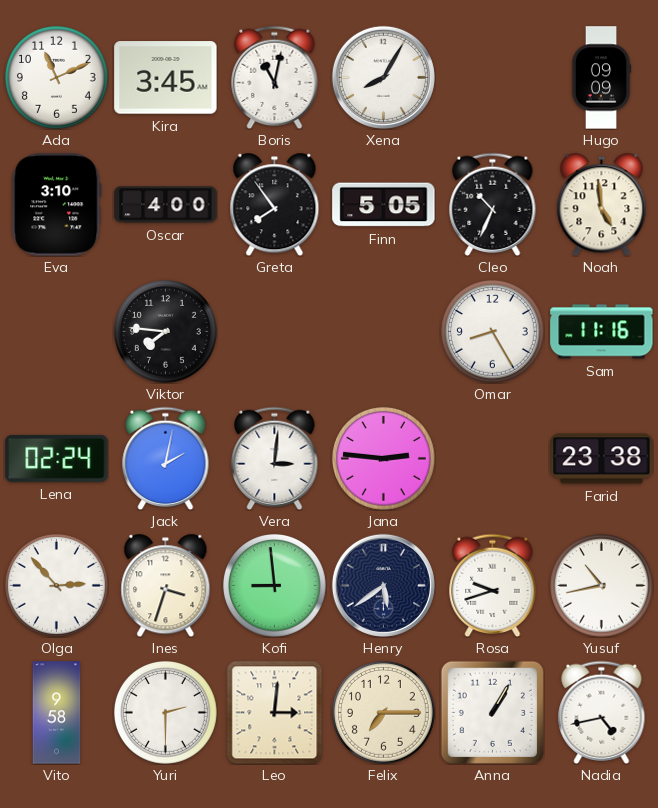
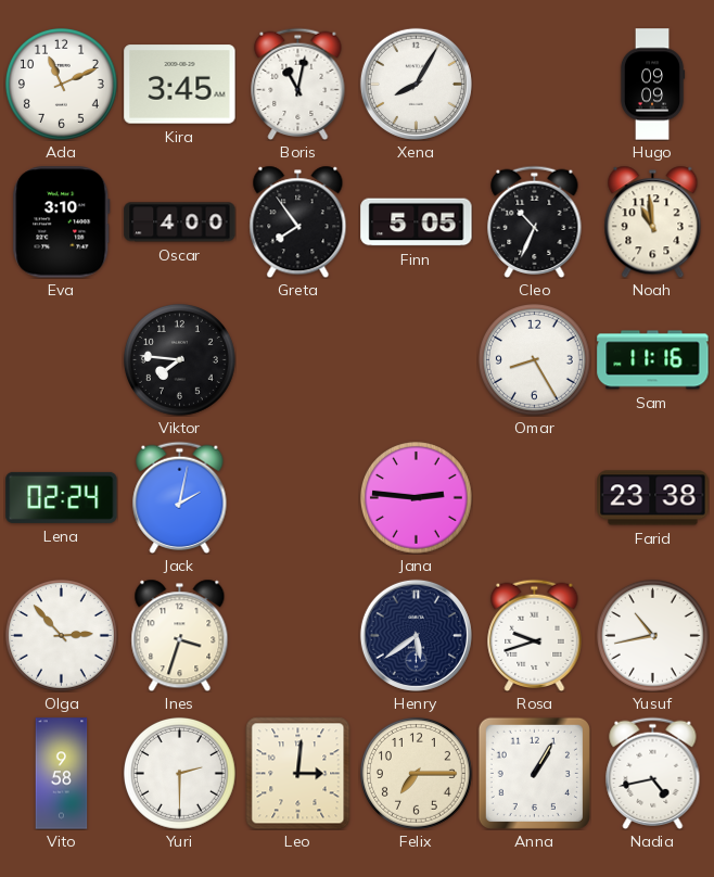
Noah: 4:59 -> 10:59
Vera: 3:01 -> none
Kofi: 8:59 -> none
